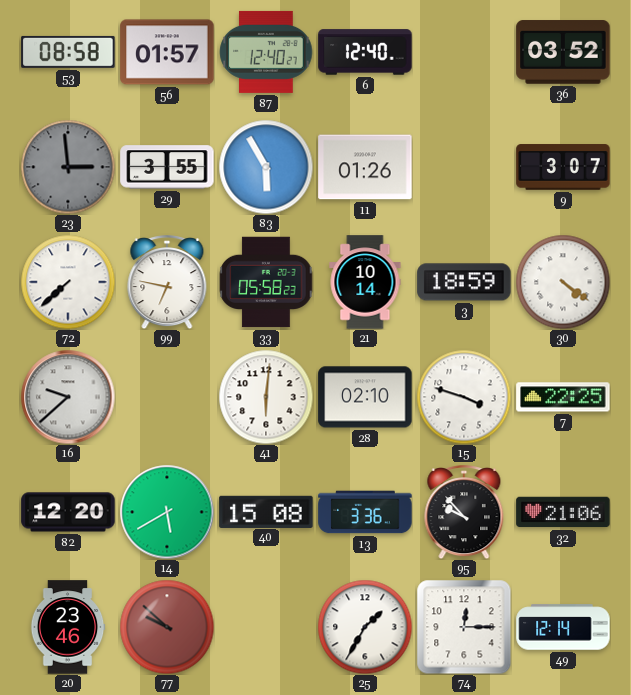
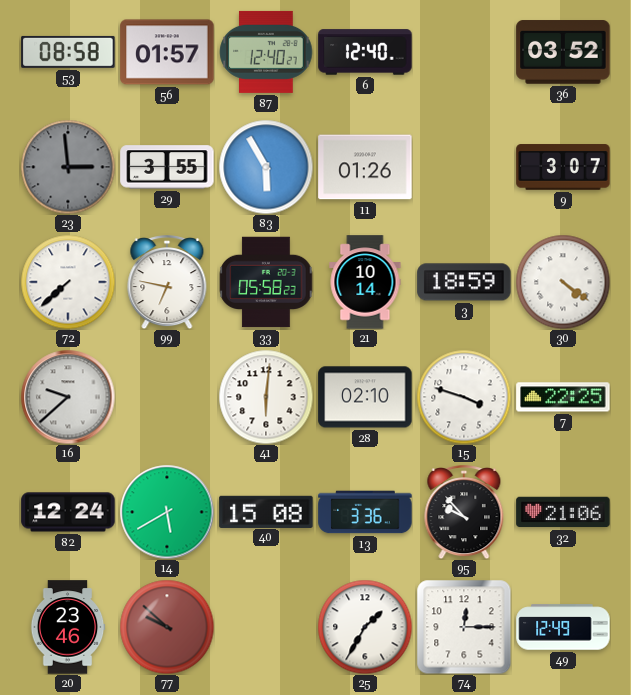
82: 12:20 -> 12:24
49: 12:14 -> 12:49
